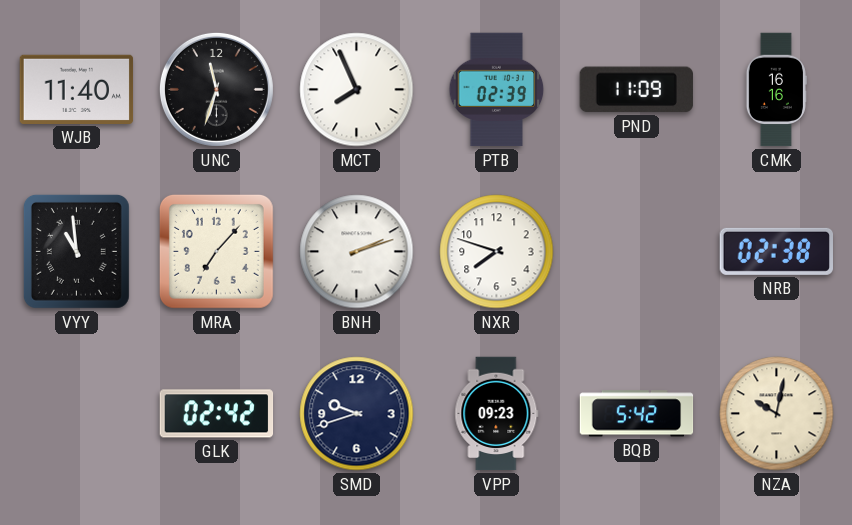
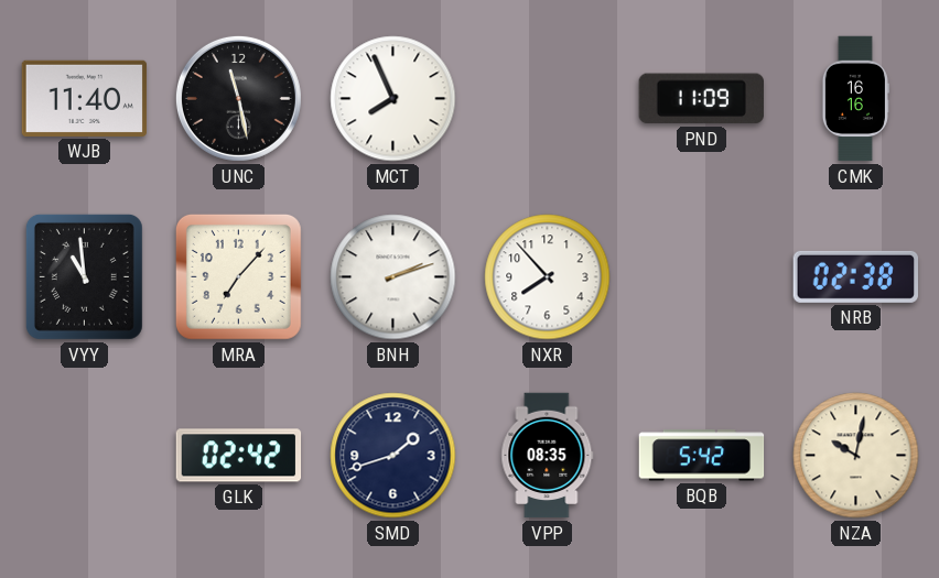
UNC: 11:33 -> 11:28
PTB: 02:39 -> none
NXR: 7:48 -> 7:53
SMD: 9:42 -> 1:42
VPP: 09:23 -> 08:35
